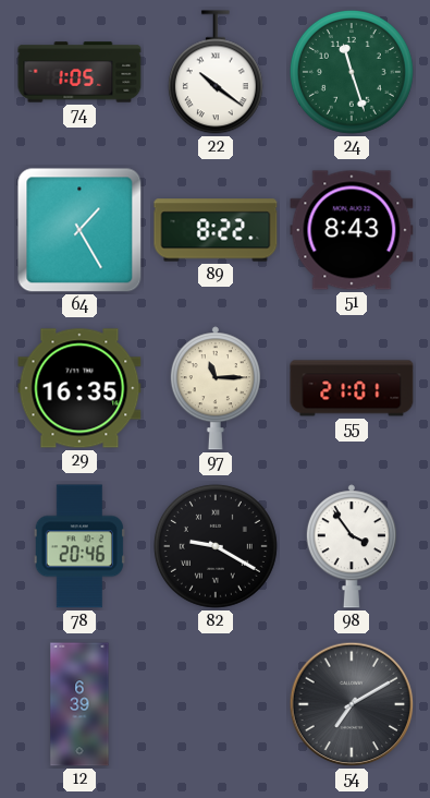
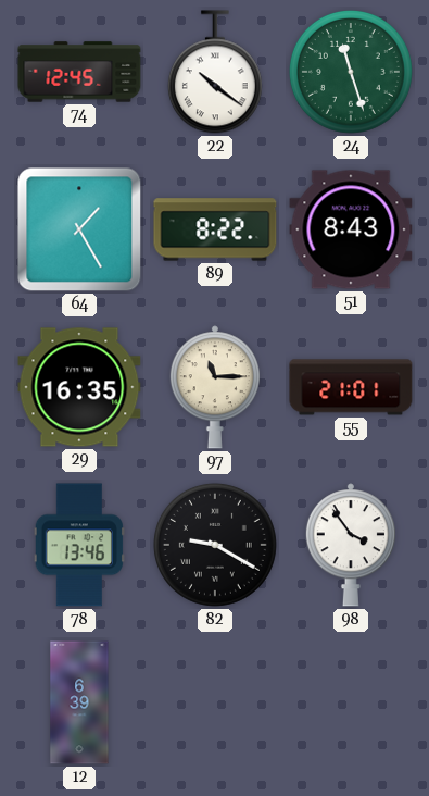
74: 1:05 -> 12:45
78: 20:46 -> 13:46
54: 7:10 -> none
